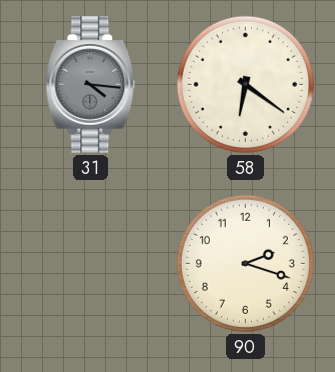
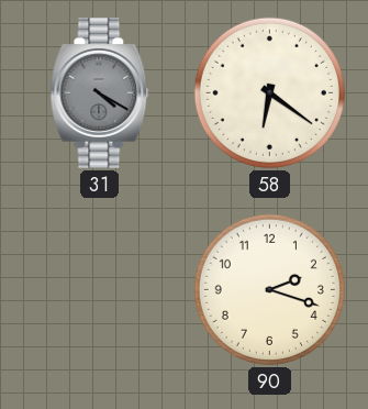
31: 4:16 -> 4:20
